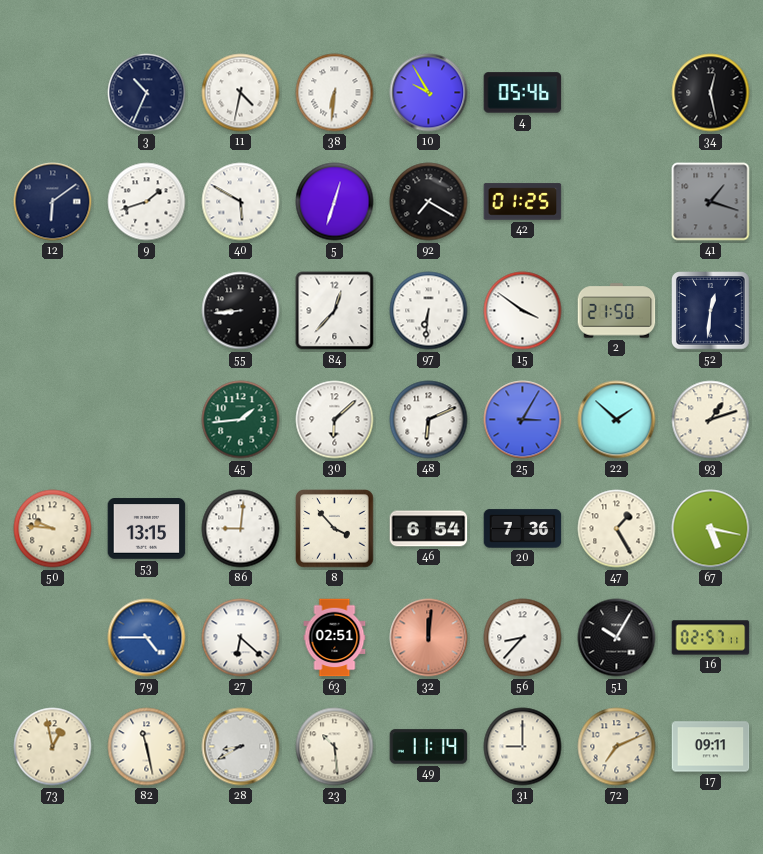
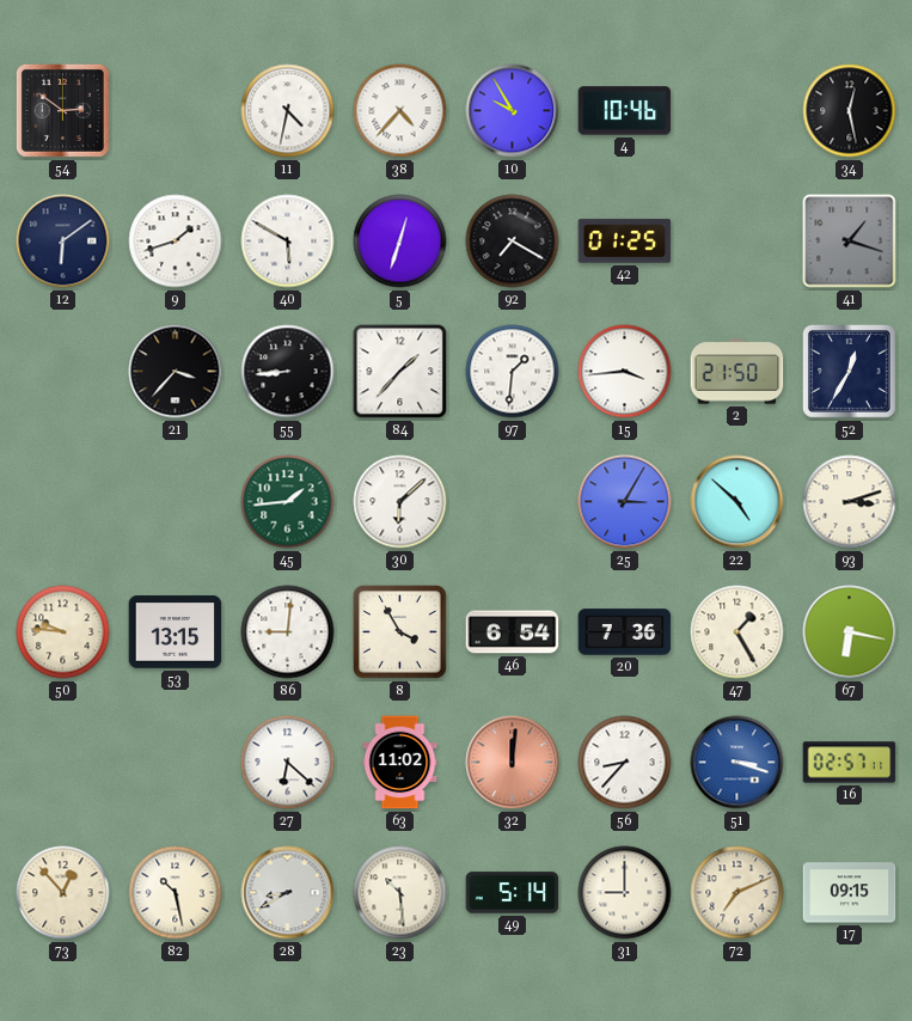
54: none -> 2:51
3: 10:34 -> none
38: 6:31 -> 4:37
4: 05:46 -> 10:46
21: none -> 3:37
84: 12:37 -> 1:37
97: 6:31 -> 1:31
15: 3:51 -> 3:44
52: 12:31 -> 12:35
48: 6:11 -> none
22: 1:52 -> 4:52
93: 1:12 -> 3:12
8: 3:53 -> 3:55
67: 5:17 -> 6:17
79: 4:45 -> none
63: 02:51 -> 11:02
51: 10:05 -> 3:18
51 dial: black -> blue
73: 12:58 -> 12:53
82: 11:28 -> 10:28
49: 11:14 -> 5:14
17: 09:11 -> 09:15
